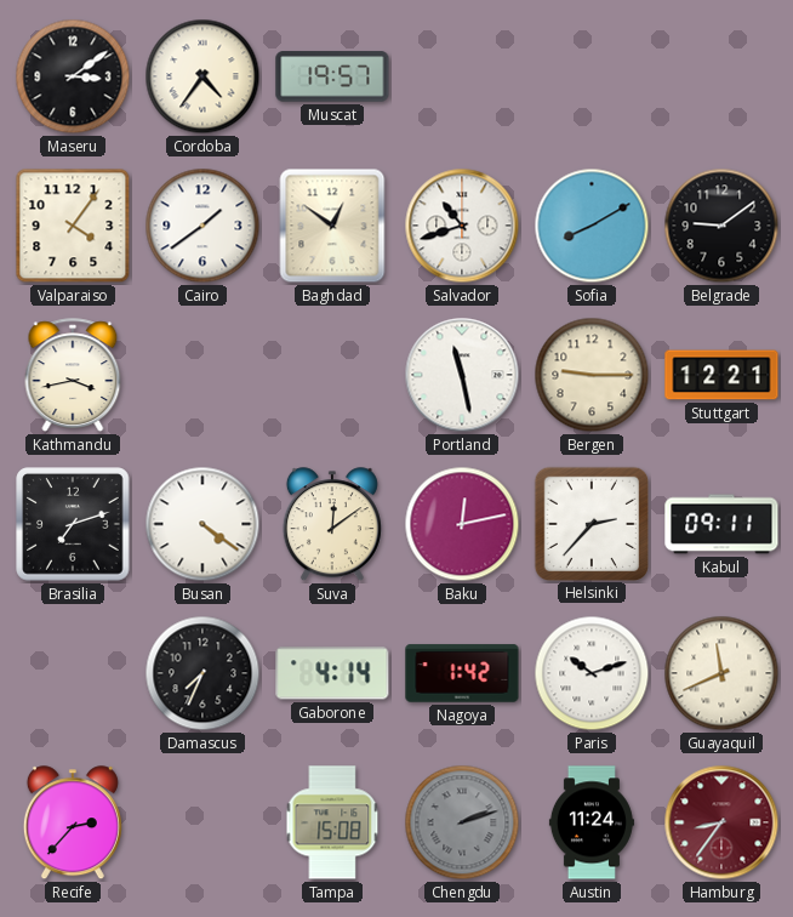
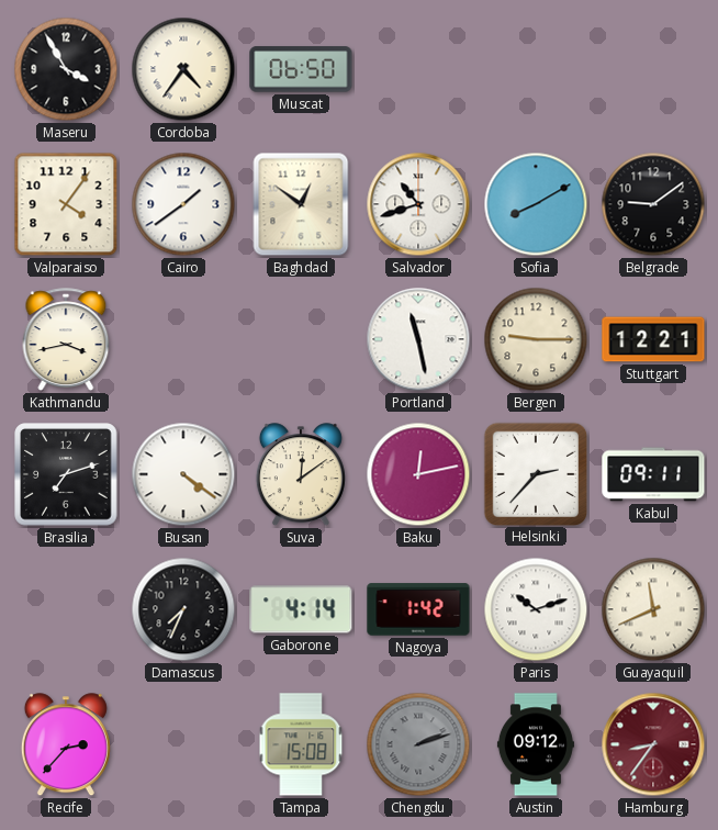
Maseru: 3:09 -> 3:55
Muscat: 19:57 -> 06:50
Austin: 11:24 -> 09:12
